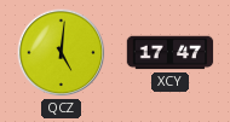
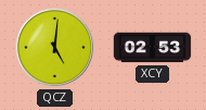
XCY: 17:47 -> 02:53
